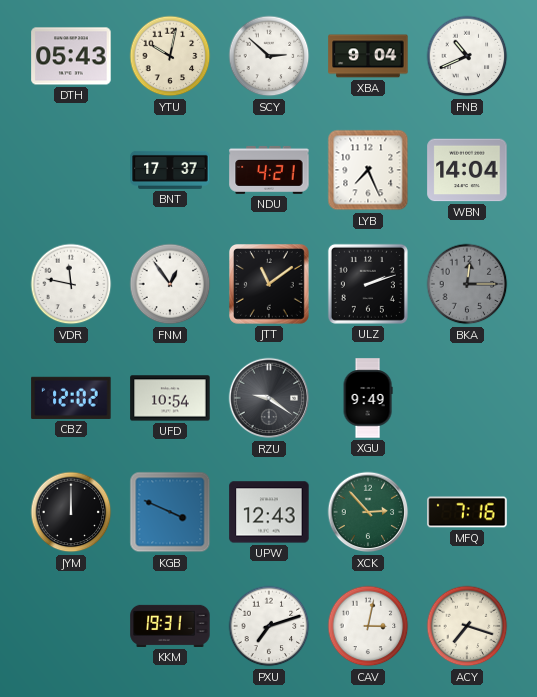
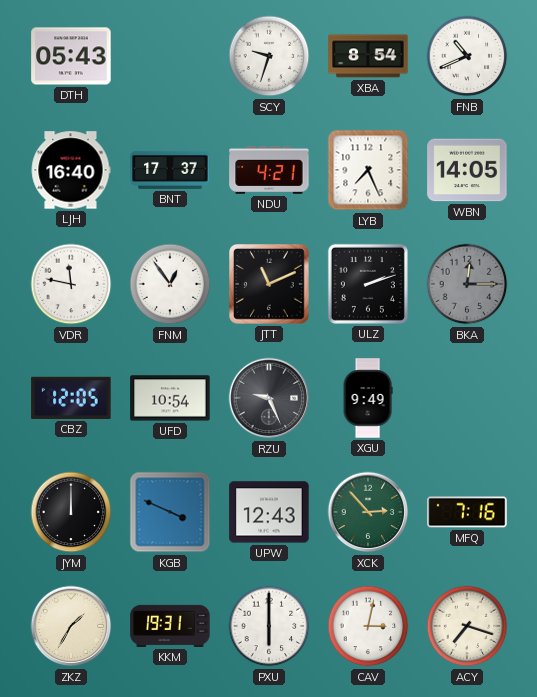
YTU: 10:02 -> none
SCY: 2:52 -> 9:33
XBA: 9:04 -> 8:54
LJH: none -> 16:40
WBN: 14:04 -> 14:05
JTT: 11:09 -> 11:11
CBZ: 12:02 -> 12:05
RZU: 9:21 -> 9:26
ZKZ: none -> 1:35
PXU: 7:12 -> 6:00
